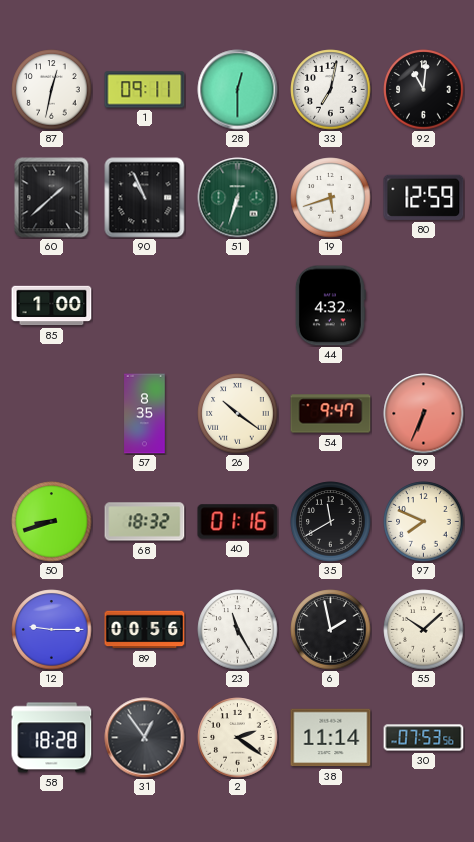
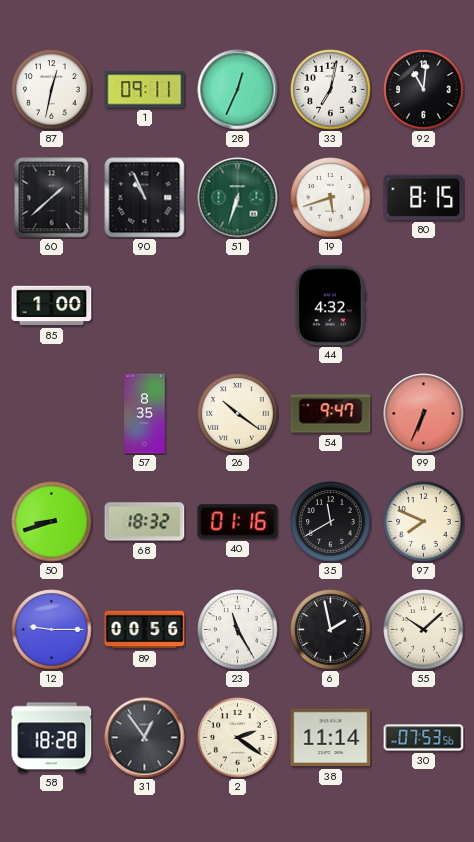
28: 12:30 -> 12:34
80: 12:59 -> 8:15
